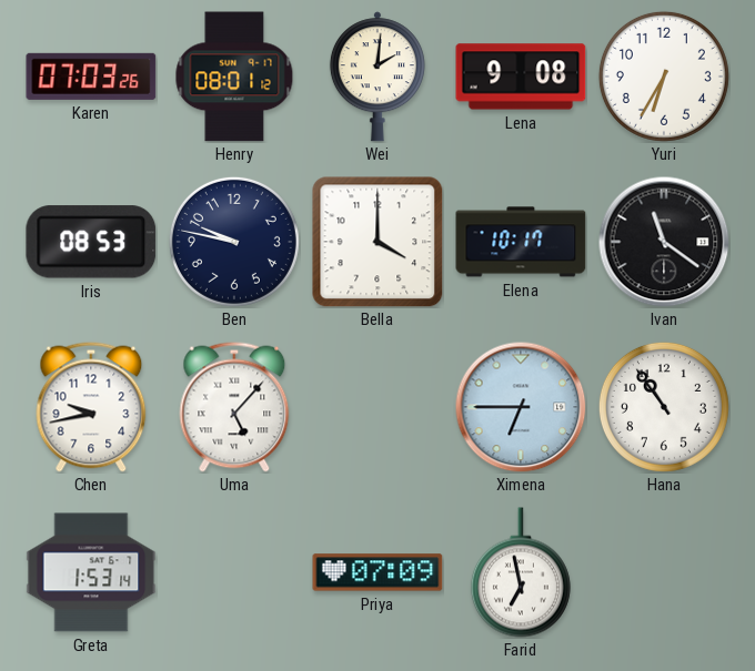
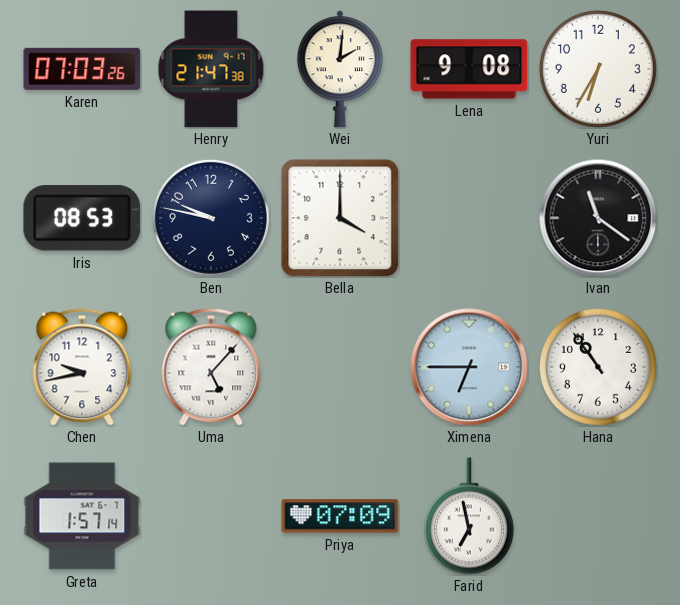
Henry: 08:01 -> 21:47
Elena: 10:17 -> none
Greta: 1:53 -> 1:57
